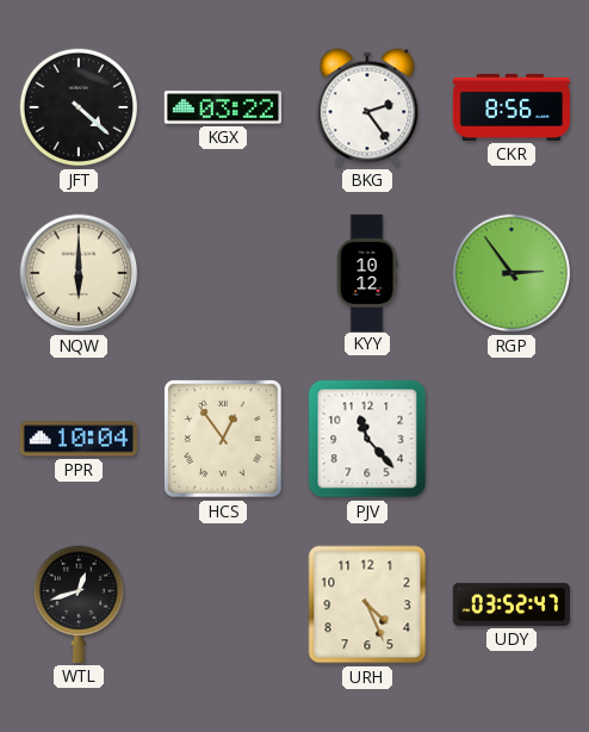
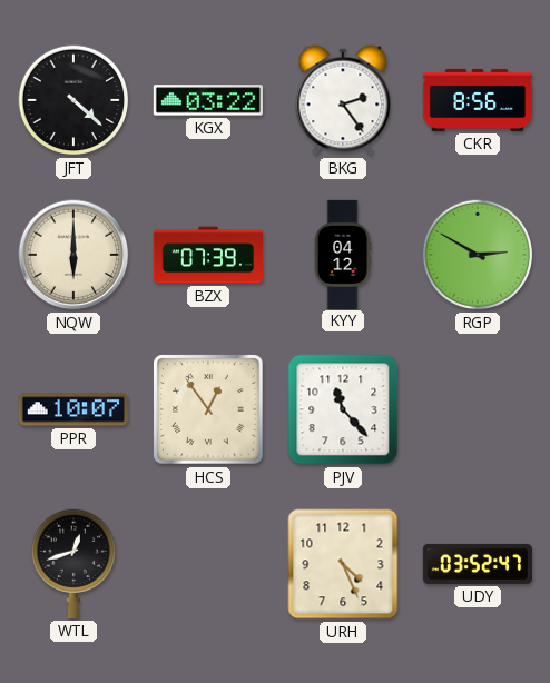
BZX: none -> 07:39
KYY: 10:12 -> 04:12
RGP: 2:54 -> 2:50
PPR: 10:04 -> 10:07
